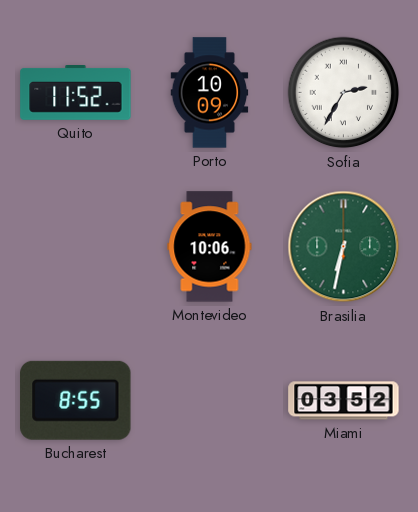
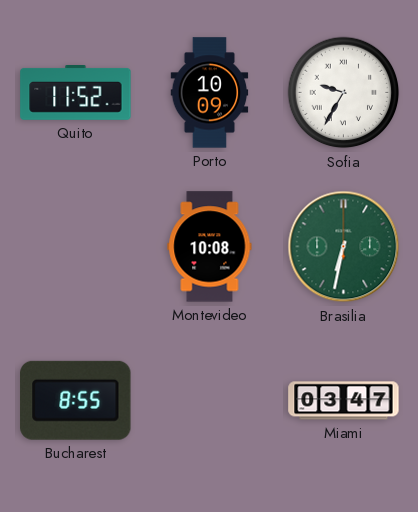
Sofia: 2:35 -> 9:35
Montevideo: 10:06 -> 10:08
Miami: 03:52 -> 03:47
